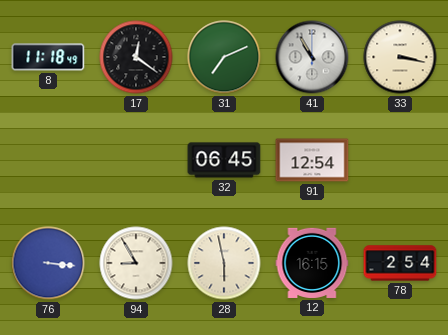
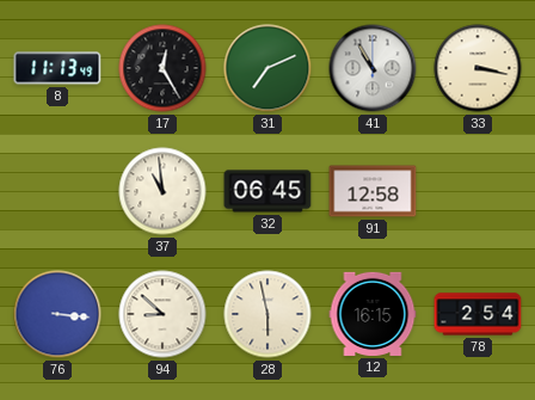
8: 11:18 -> 11:13
17: 12:21 -> 12:25
37: none -> 10:59
91: 12:54 -> 12:58
94: 8:55 -> 8:52
